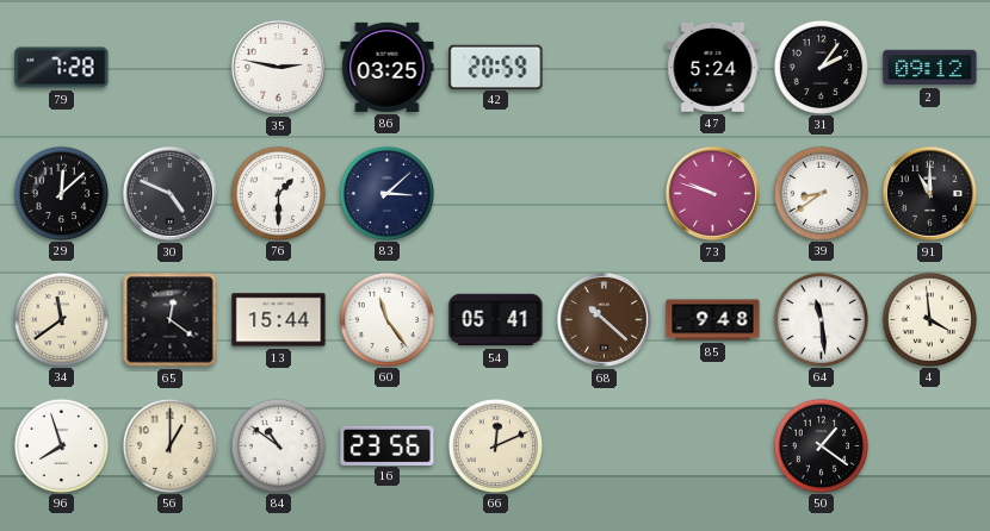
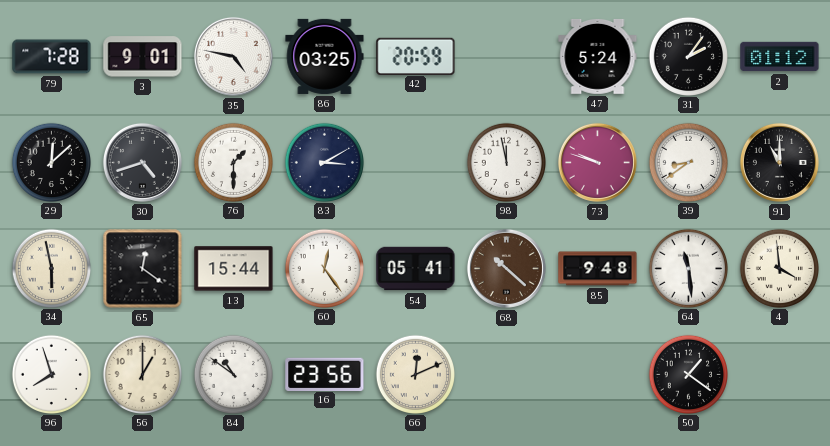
3: none -> 9:01
35: 2:47 -> 4:47
2: 09:12 -> 01:12
30: 4:49 -> 4:42
83: 3:08 -> 3:10
98: none -> 11:58
34: 11:39 -> 5:58
60: 11:24 -> 12:24
